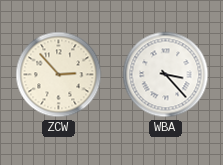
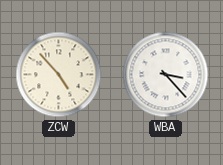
ZCW: 2:53 -> 4:53
